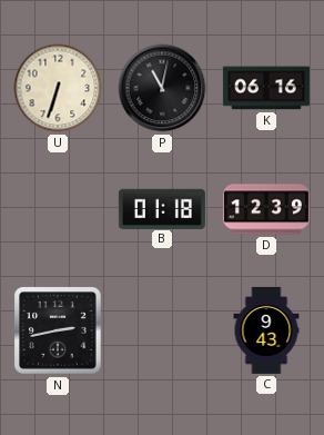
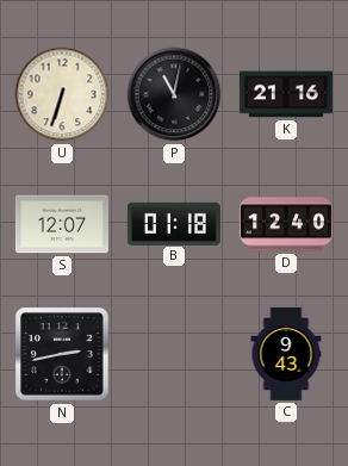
K: 06:16 -> 21:16
S: none -> 12:07
D: 12:39 -> 12:40
